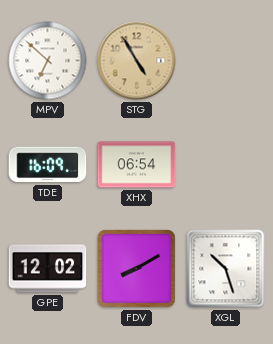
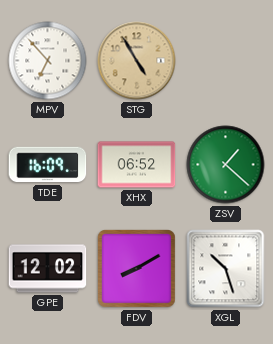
MPV: 6:52 -> 6:53
XHX: 06:54 -> 06:52
ZSV: none -> 1:22
